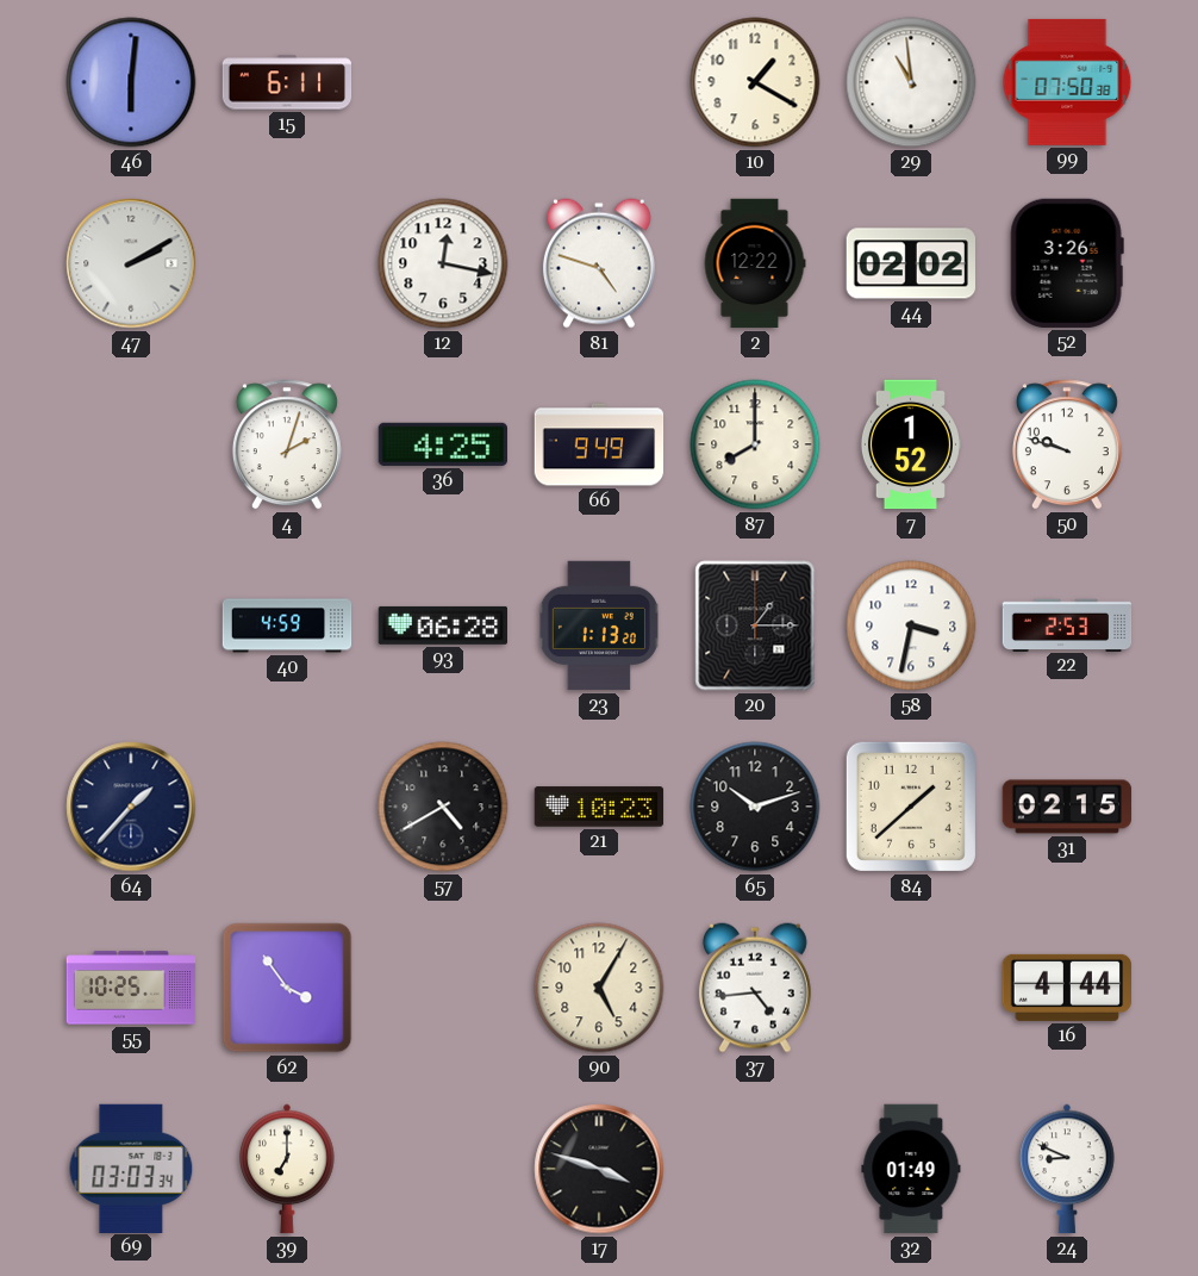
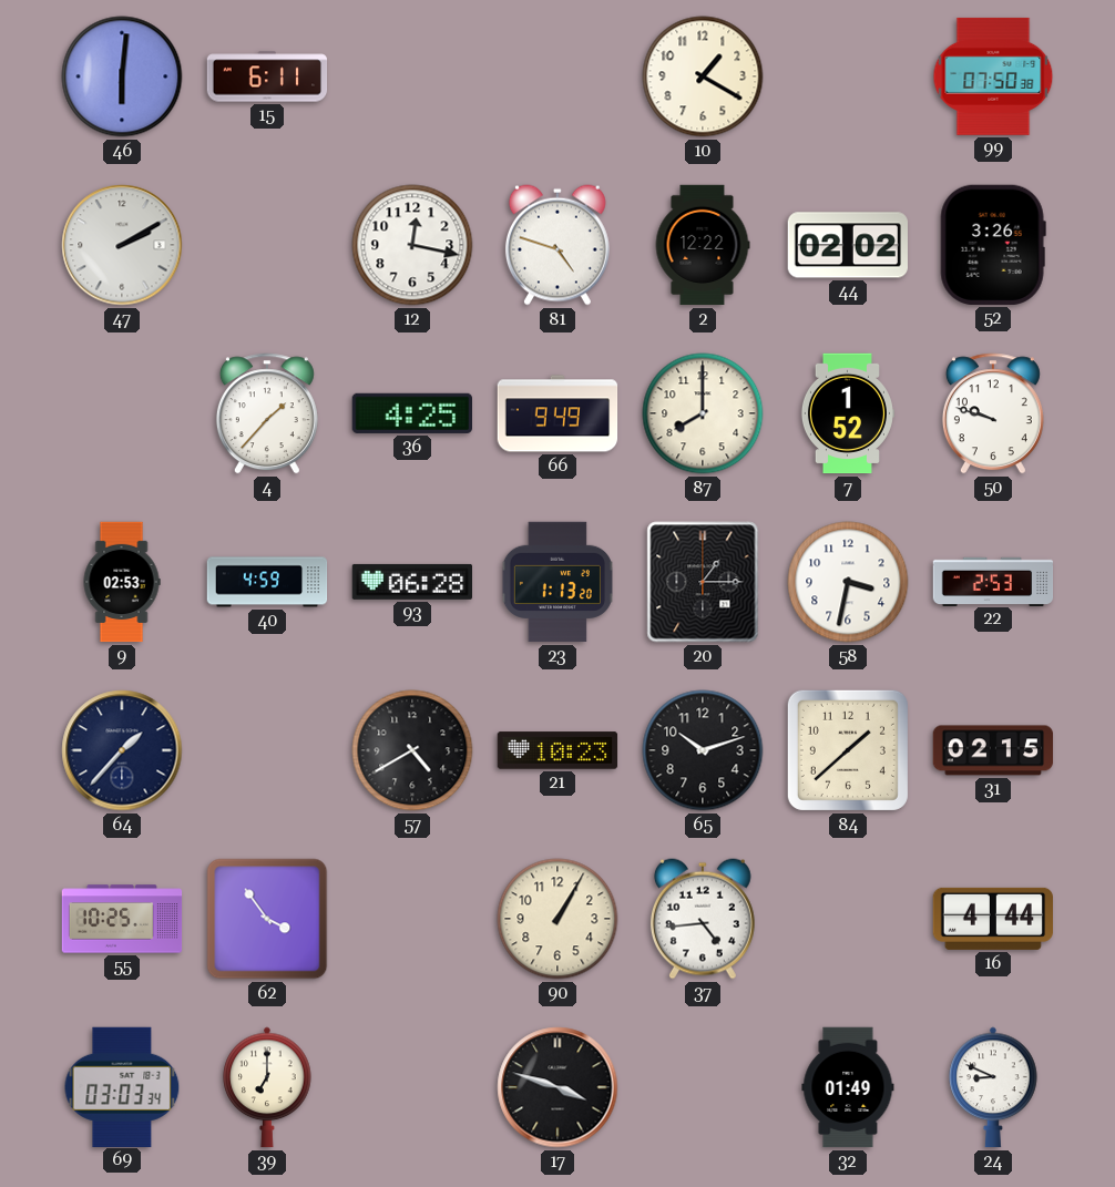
29: 10:59 -> none
4: 2:03 -> 1:37
9: none -> 02:53
90: 5:05 -> 1:05
